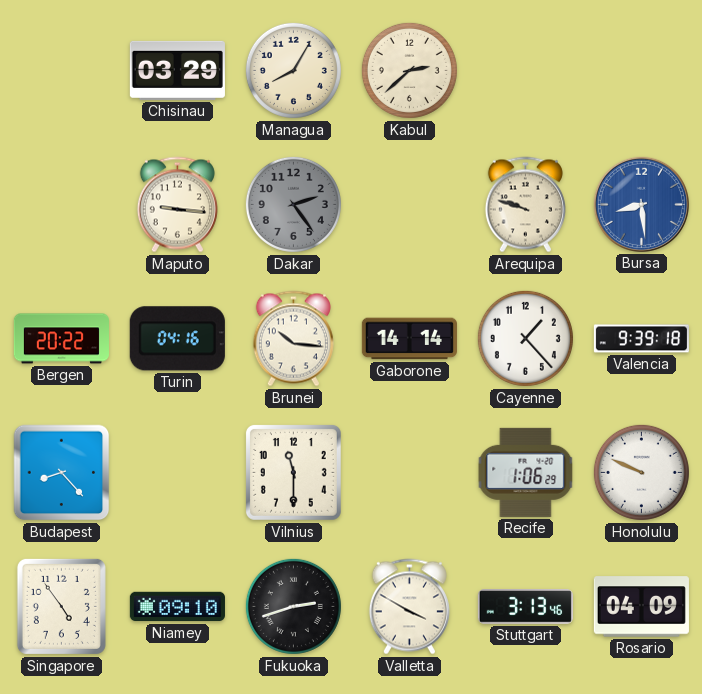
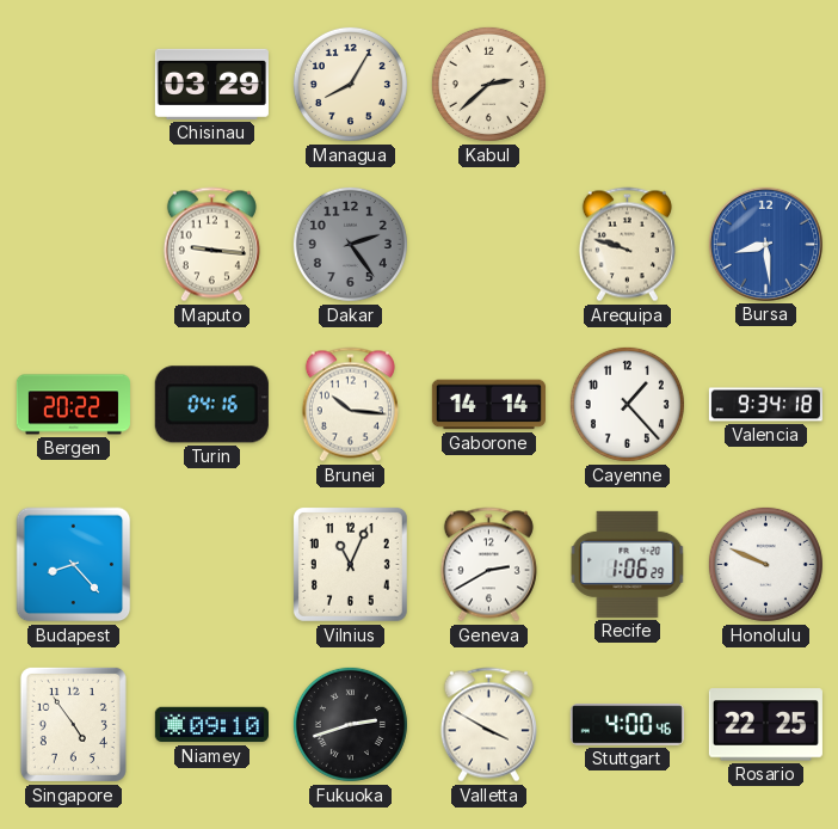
Valencia: 9:39 -> 9:34
Vilnius: 11:30 -> 11:04
Geneva: none -> 2:40
Stuttgart: 3:13 -> 4:00
Rosario: 04:09 -> 22:25
